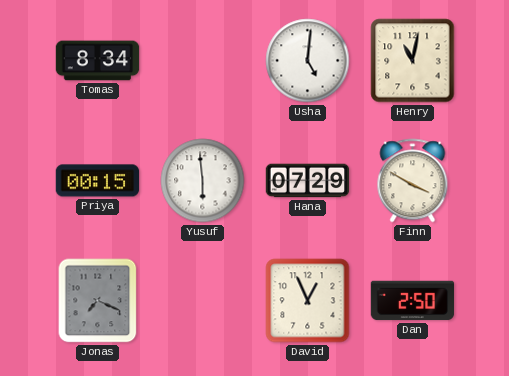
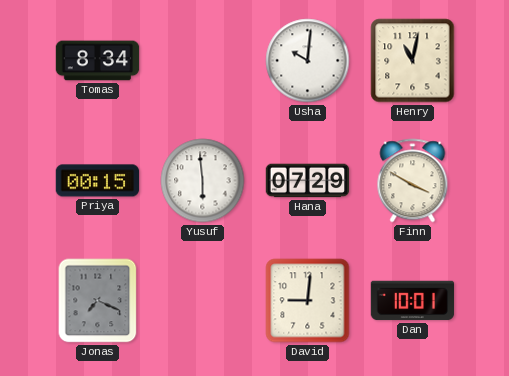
Usha: 5:01 -> 10:01
David: 12:56 -> 9:01
Dan: 2:50 -> 10:01
